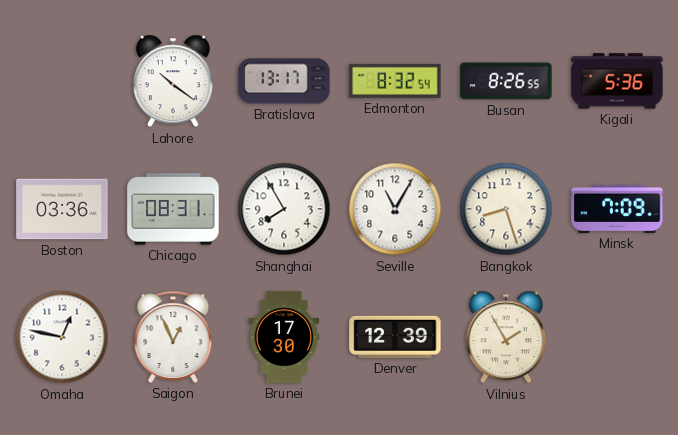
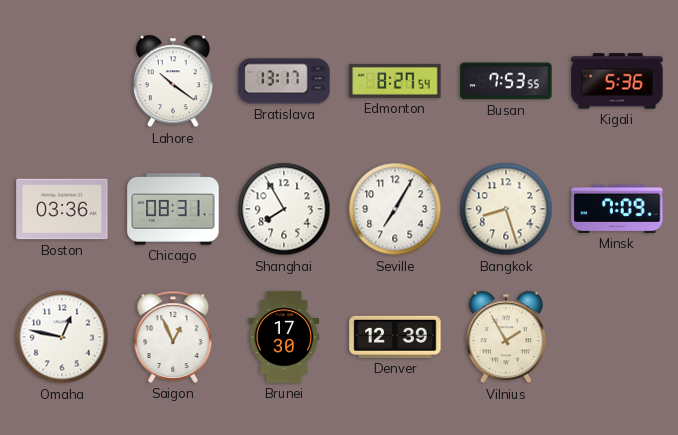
Edmonton: 8:32 -> 8:27
Busan: 8:26 -> 7:53
Seville: 11:05 -> 7:05
